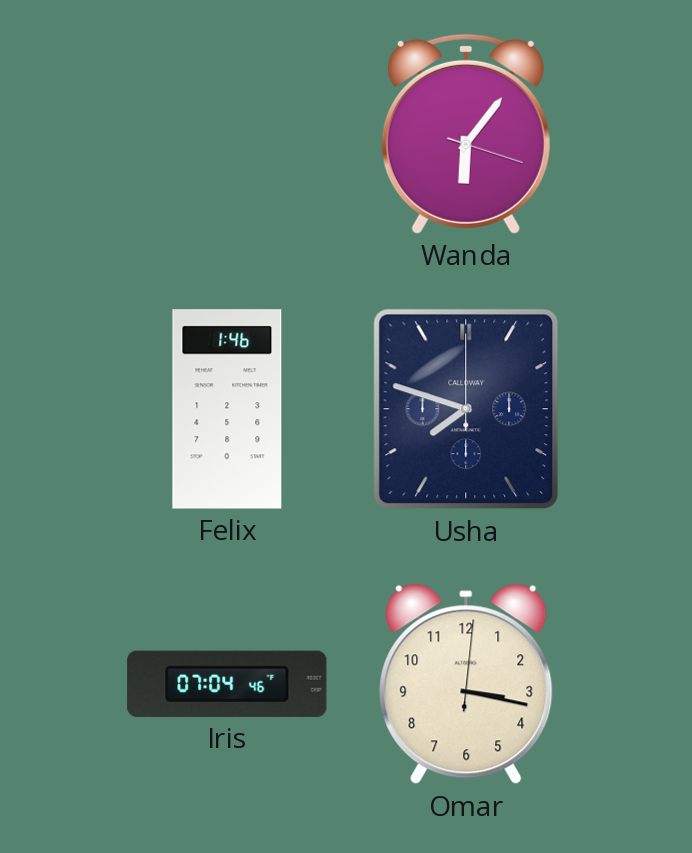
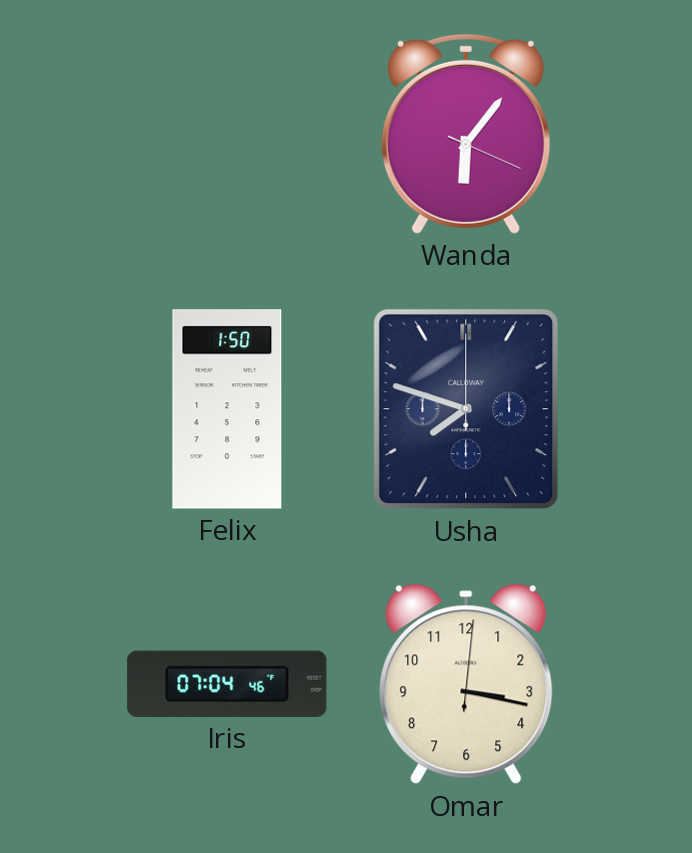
Wanda: 6:06:18 -> 6:06:19
Felix: 1:46 -> 1:50
